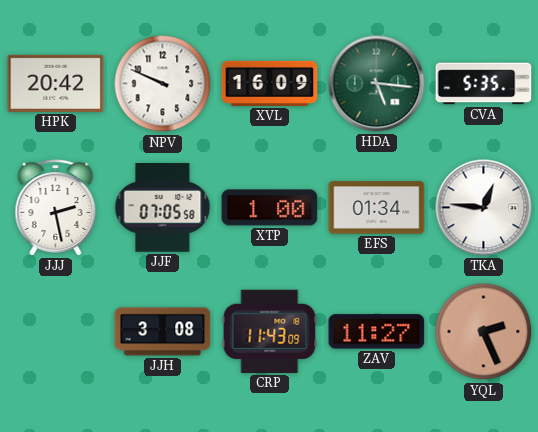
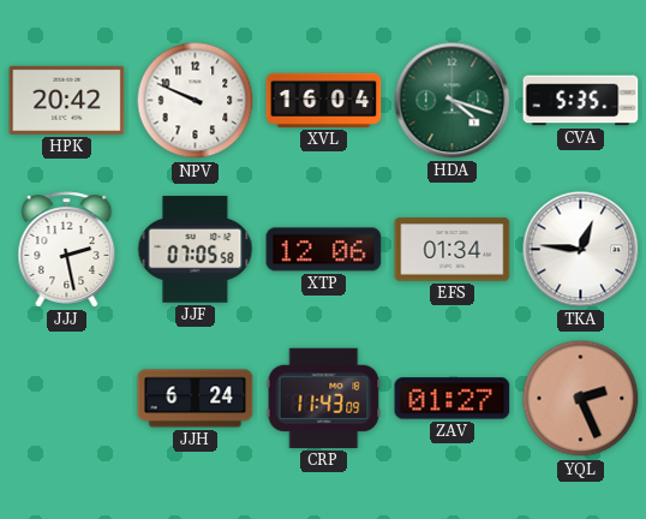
XVL: 16:09 -> 16:04
HDA: 5:16 -> 4:18
XTP: 1:00 -> 12:06
JJH: 3:08 -> 6:24
ZAV: 11:27 -> 01:27
